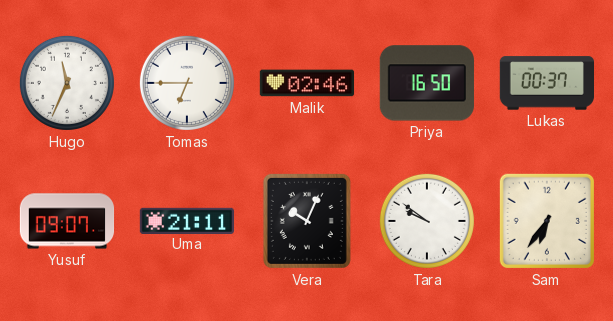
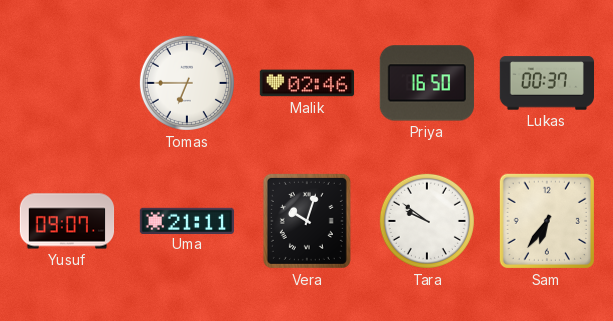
Hugo: 11:34 -> none
Vera: 10:04 -> 10:03
